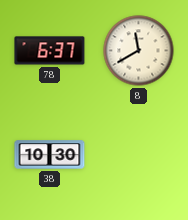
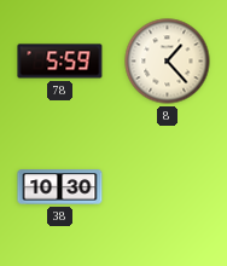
78: 6:37 -> 5:59
8: 11:40 -> 1:23
